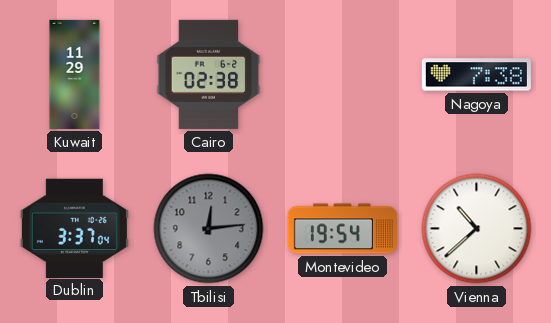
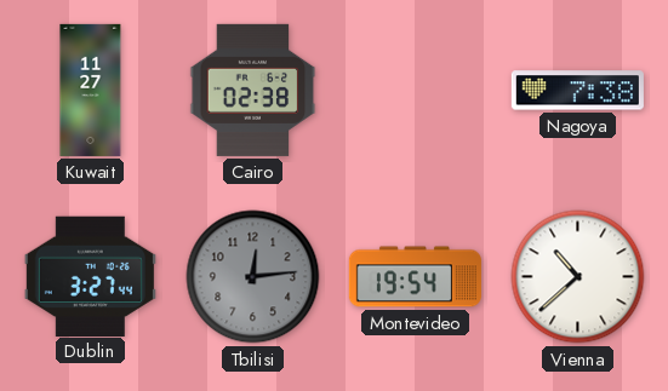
Kuwait: 11:29 -> 11:27
Dublin: 3:37 -> 3:27
